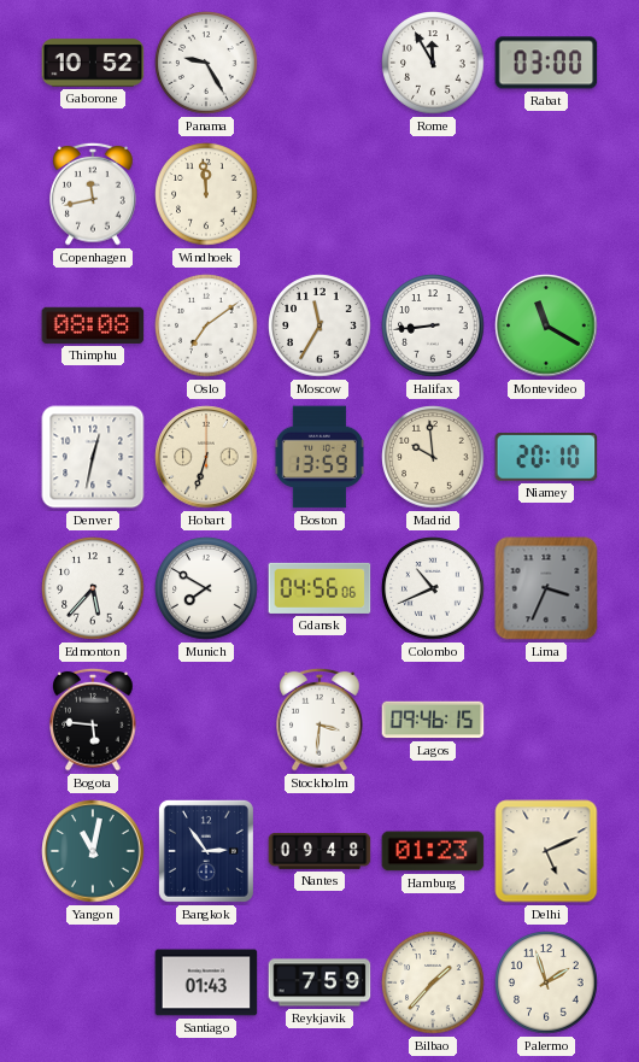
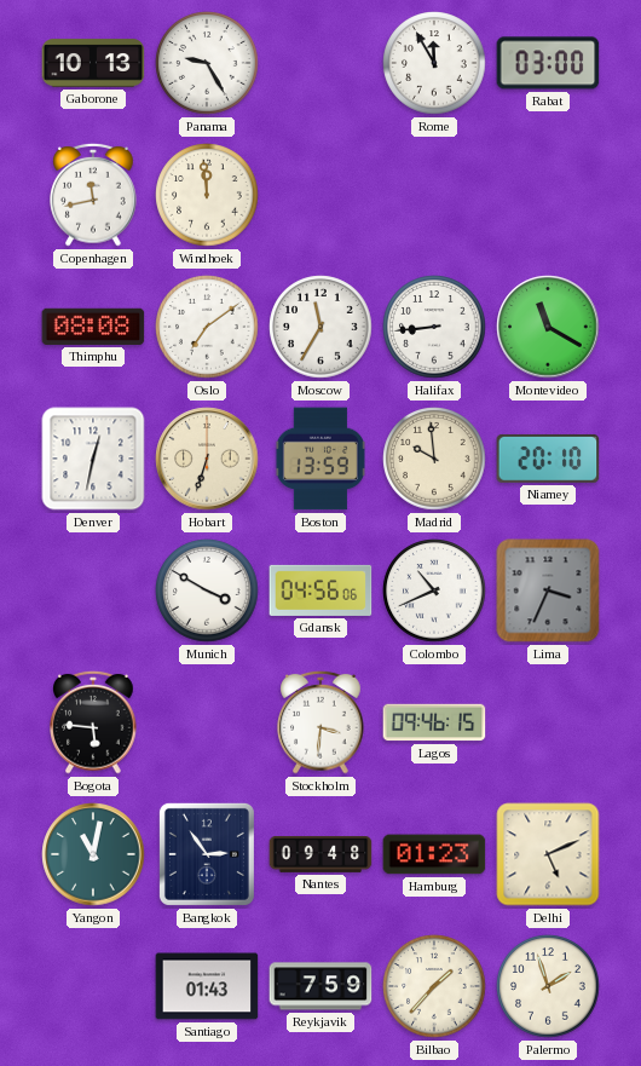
Gaborone: 10:52 -> 10:13
Edmonton: 5:37 -> none
Munich: 7:50 -> 3:50
